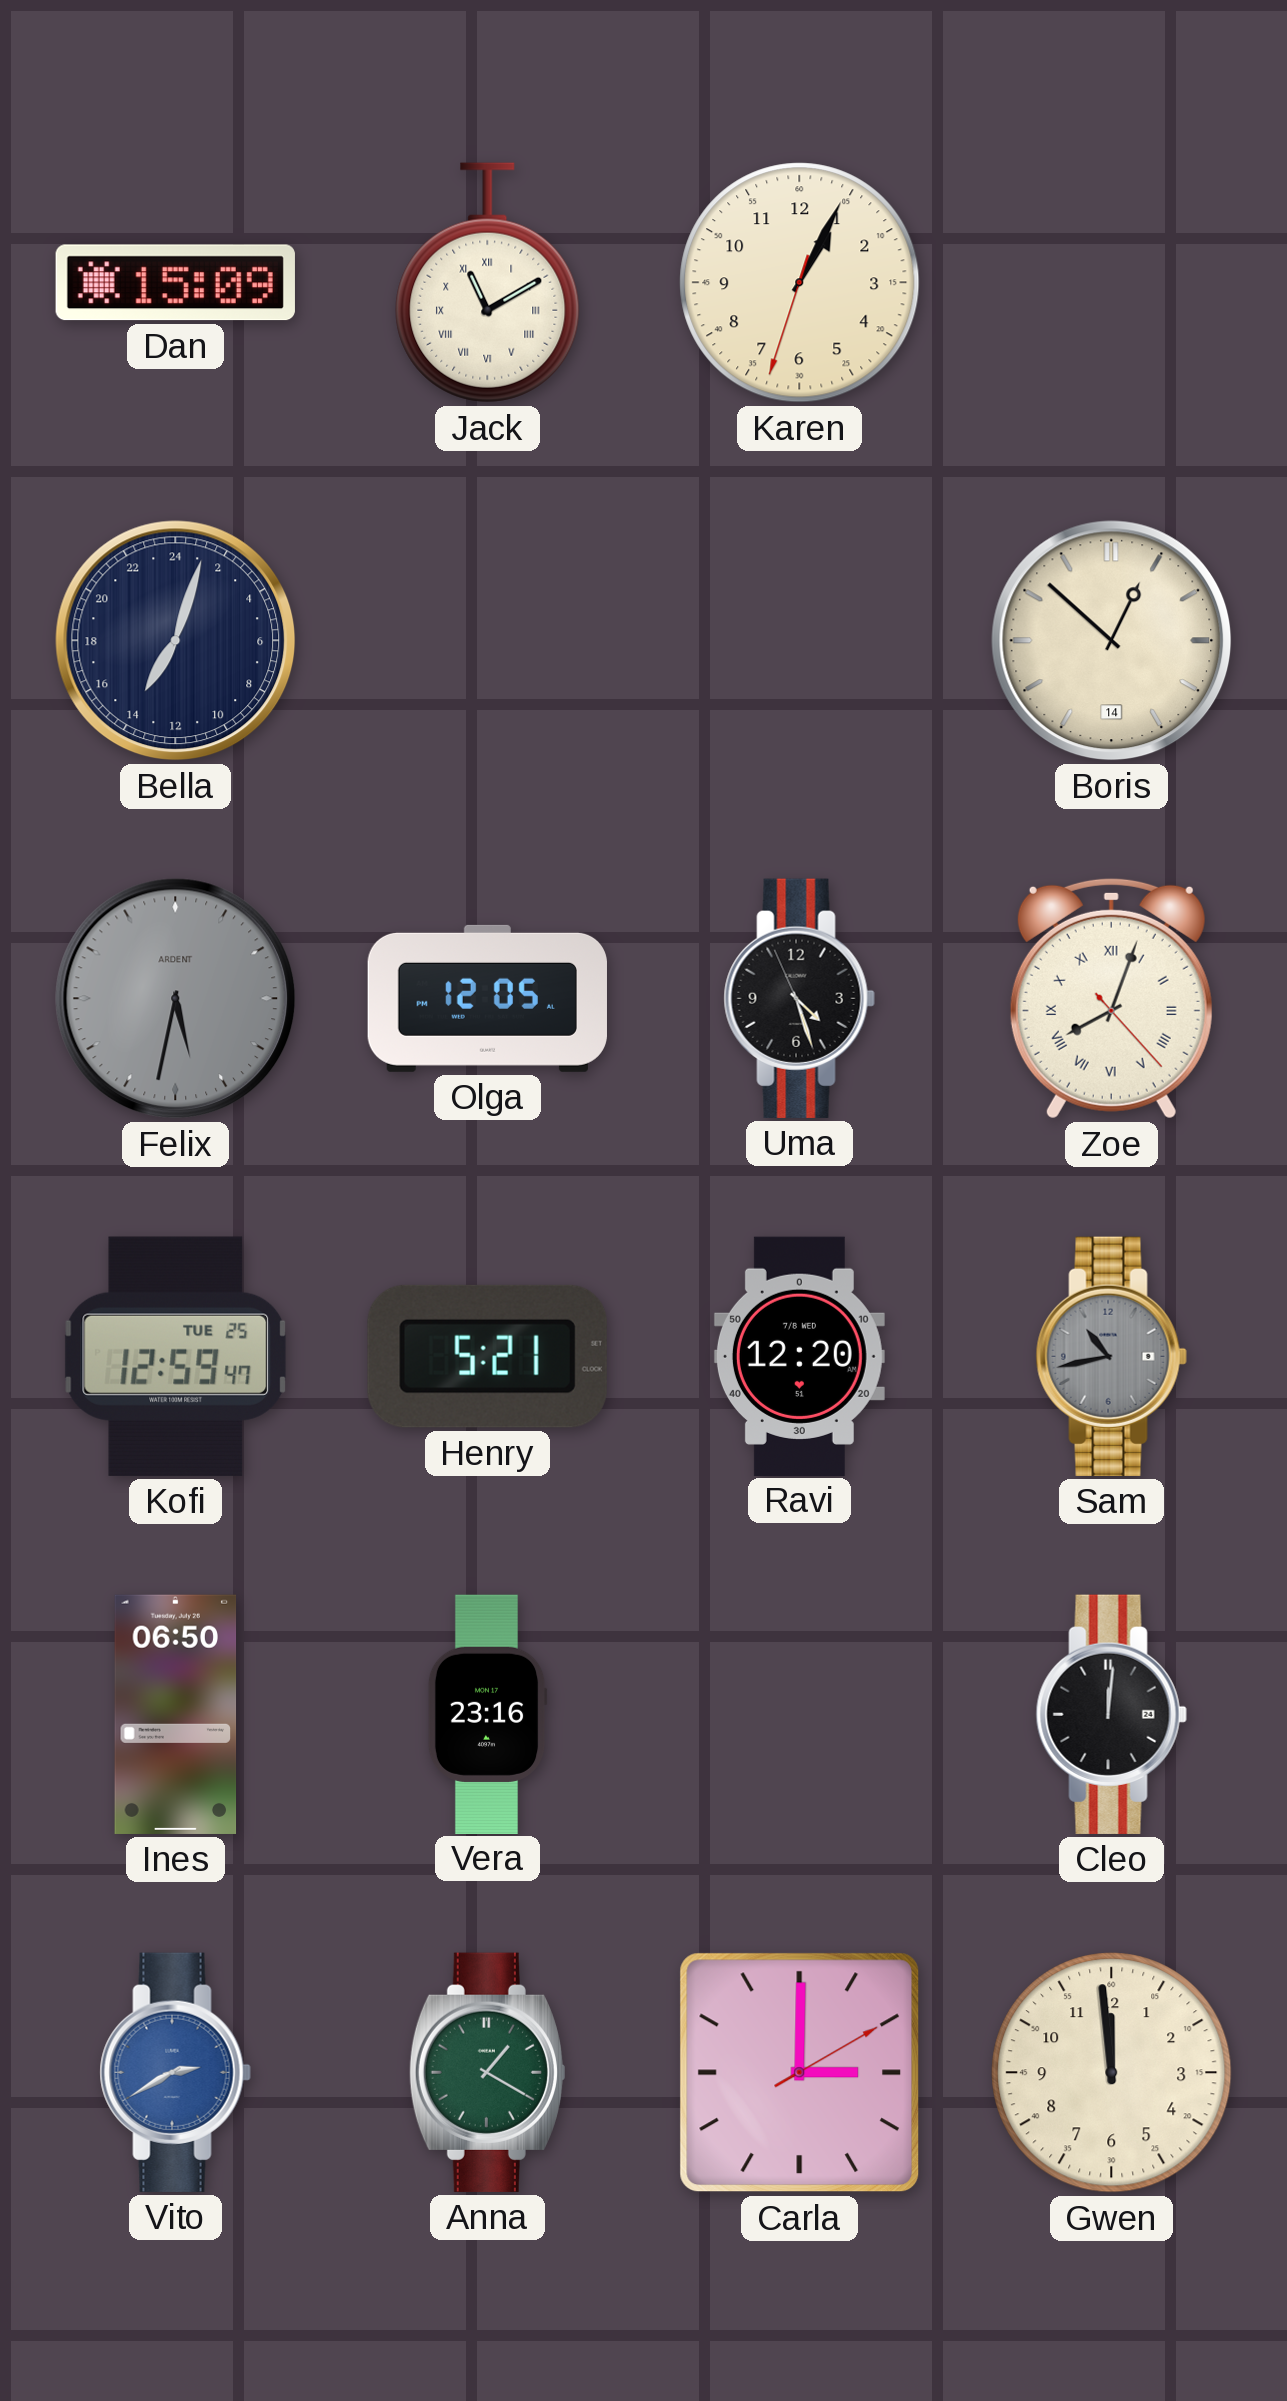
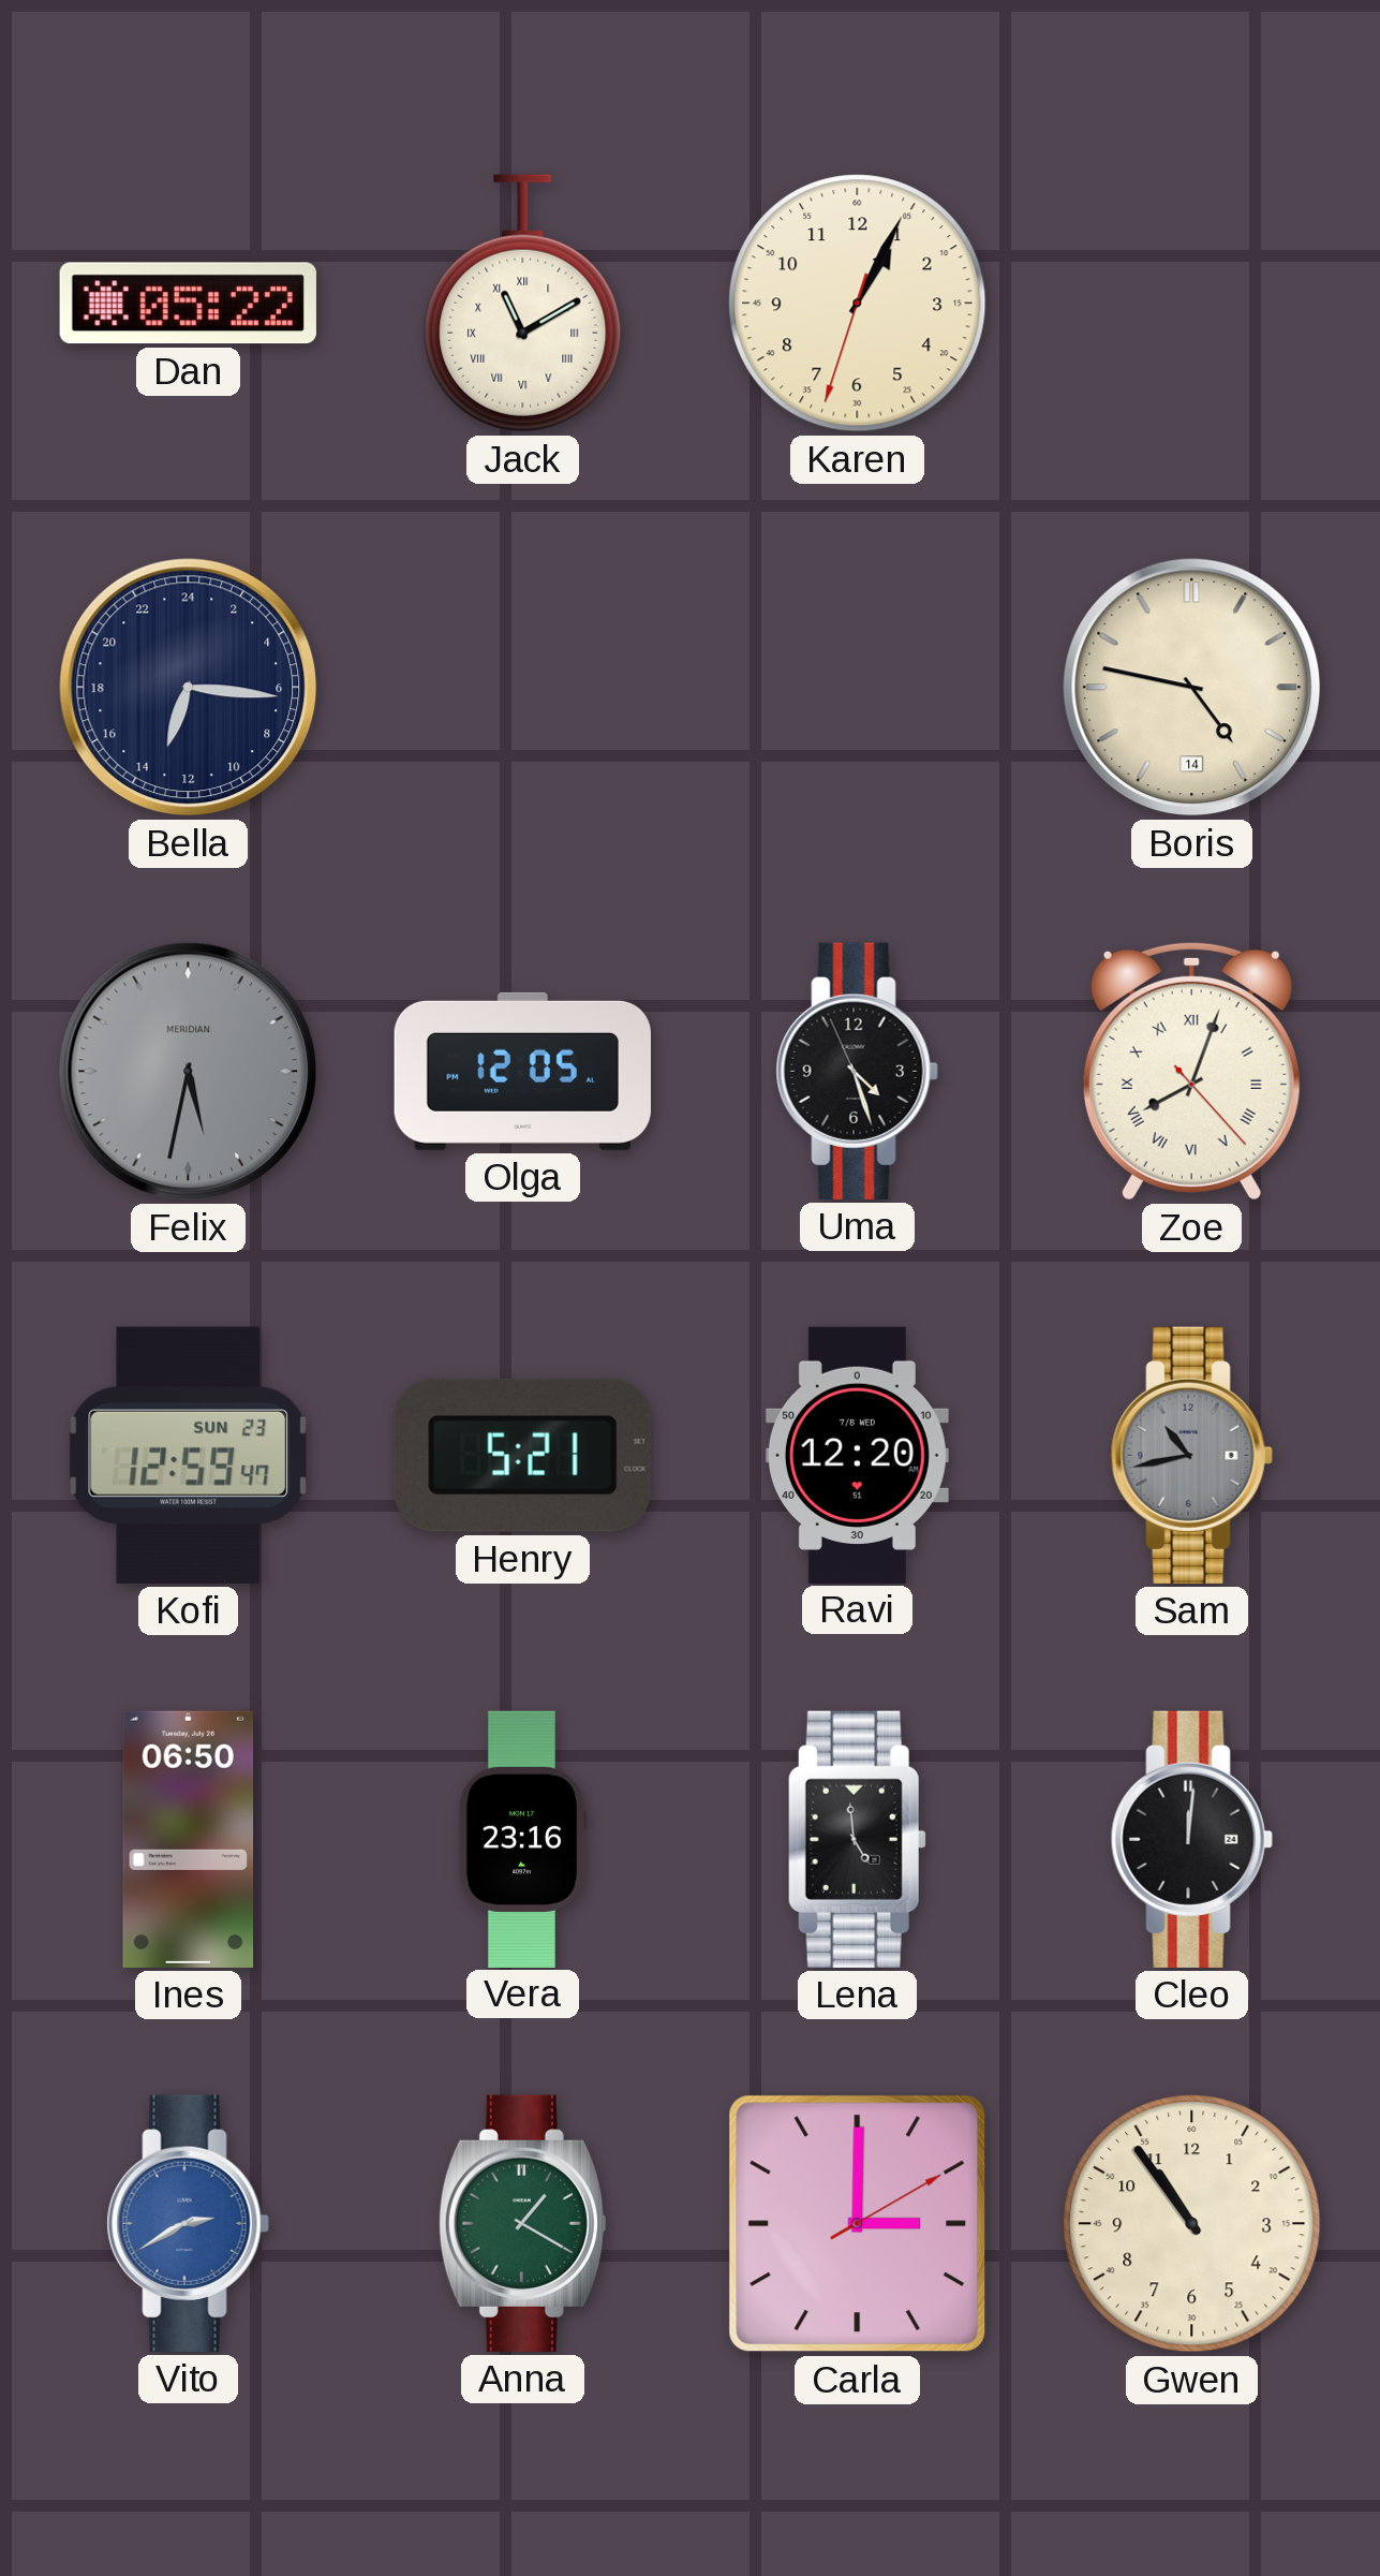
Dan: 15:09 -> 05:22
Bella: 14:03 -> 13:16
Boris: 12:52 -> 4:47
Felix brand: ARDENT -> MERIDIAN
Kofi date: TUE 25 -> SUN 23
Lena: none -> 4:59
Gwen: 11:59 -> 10:54
